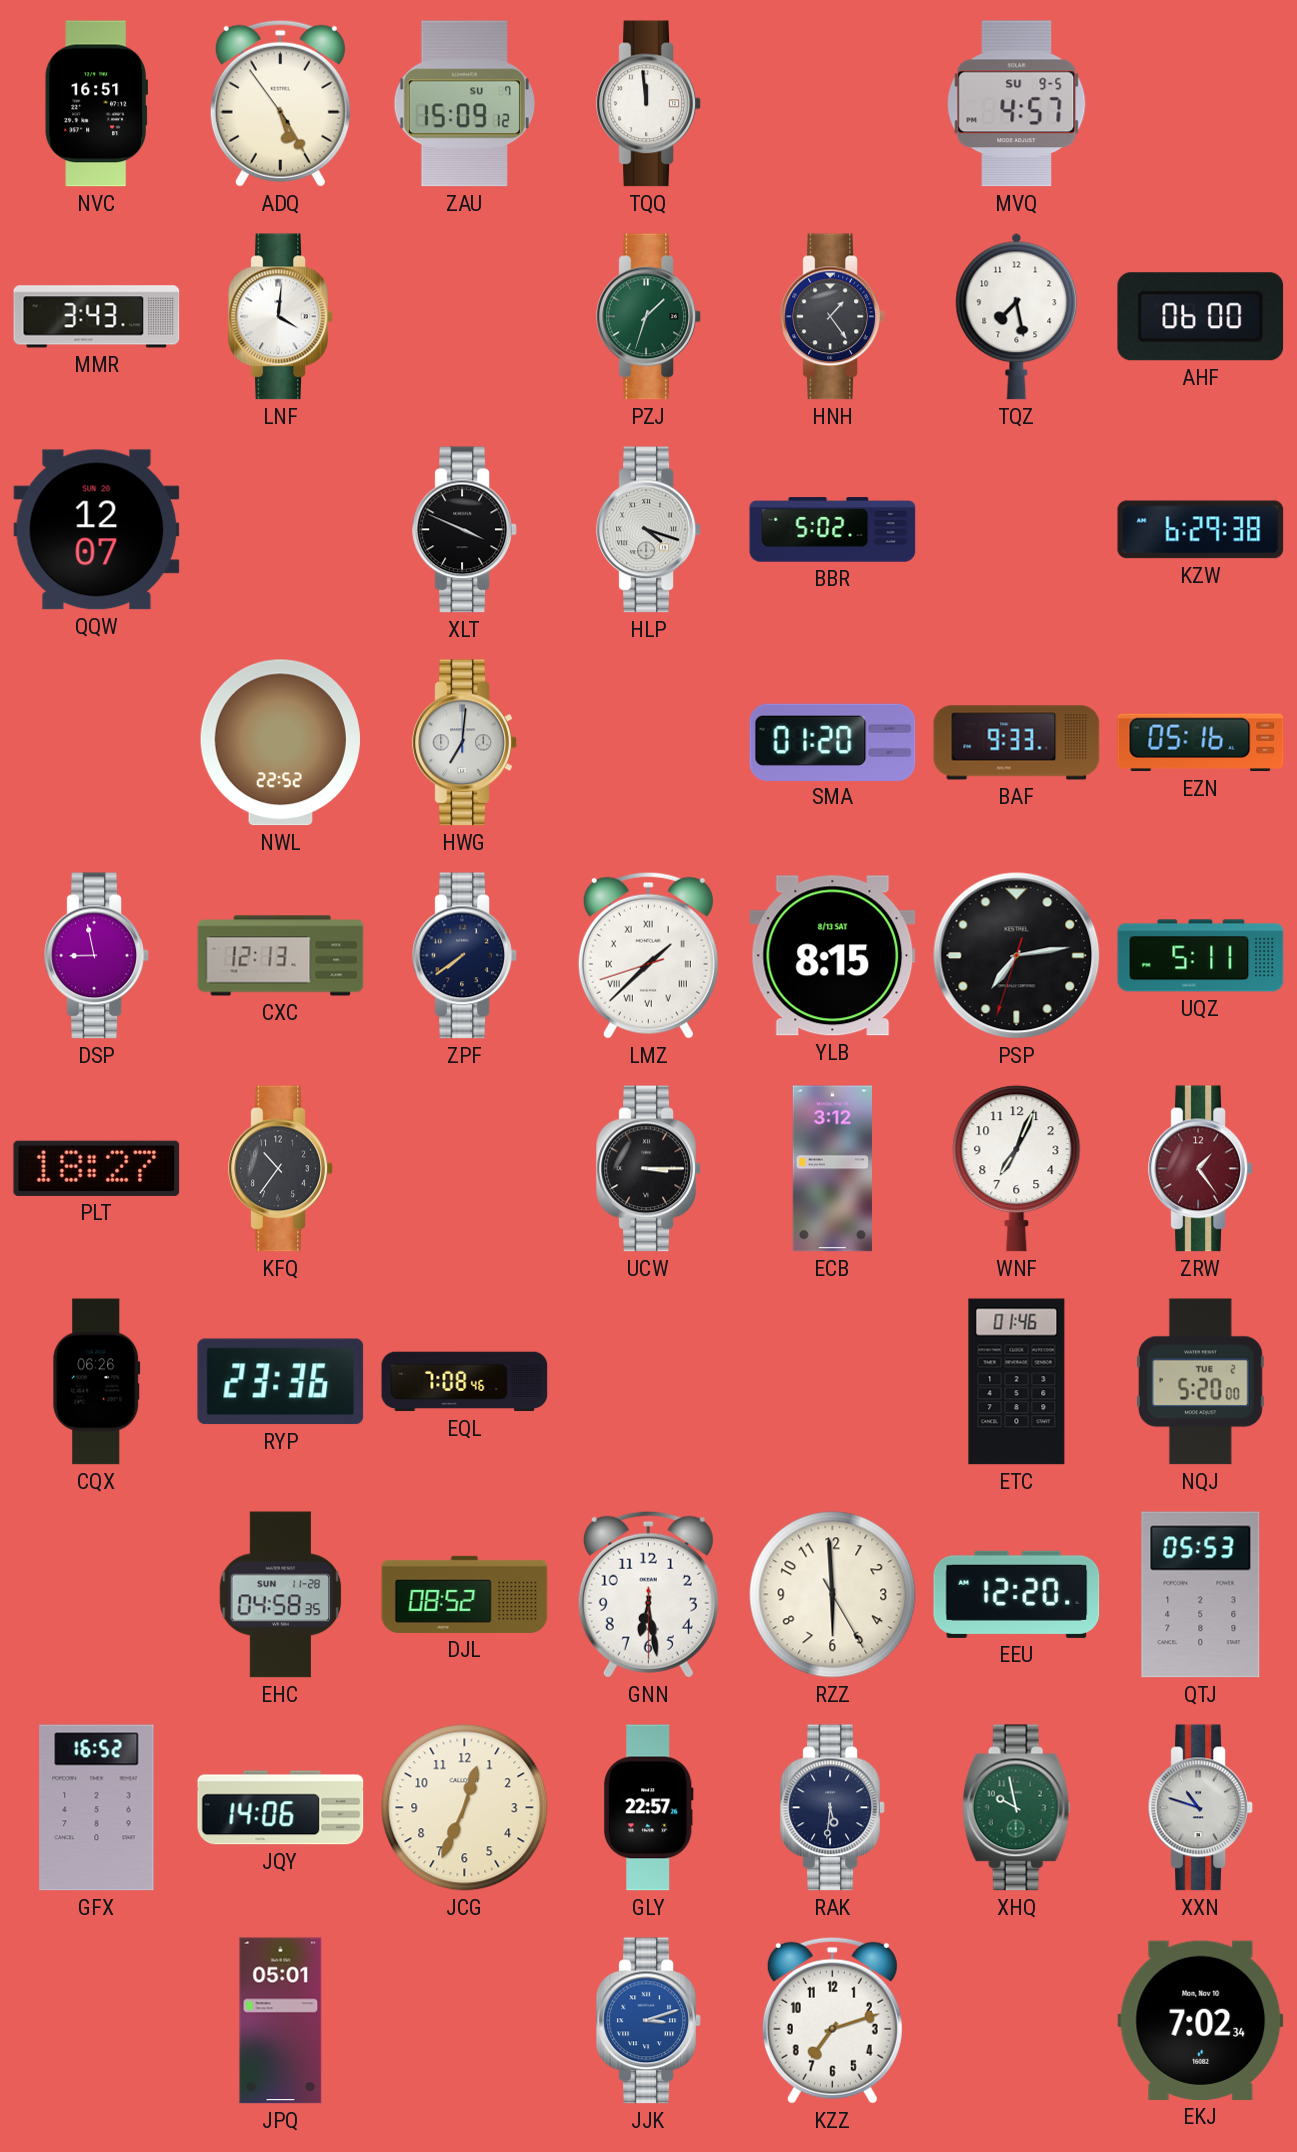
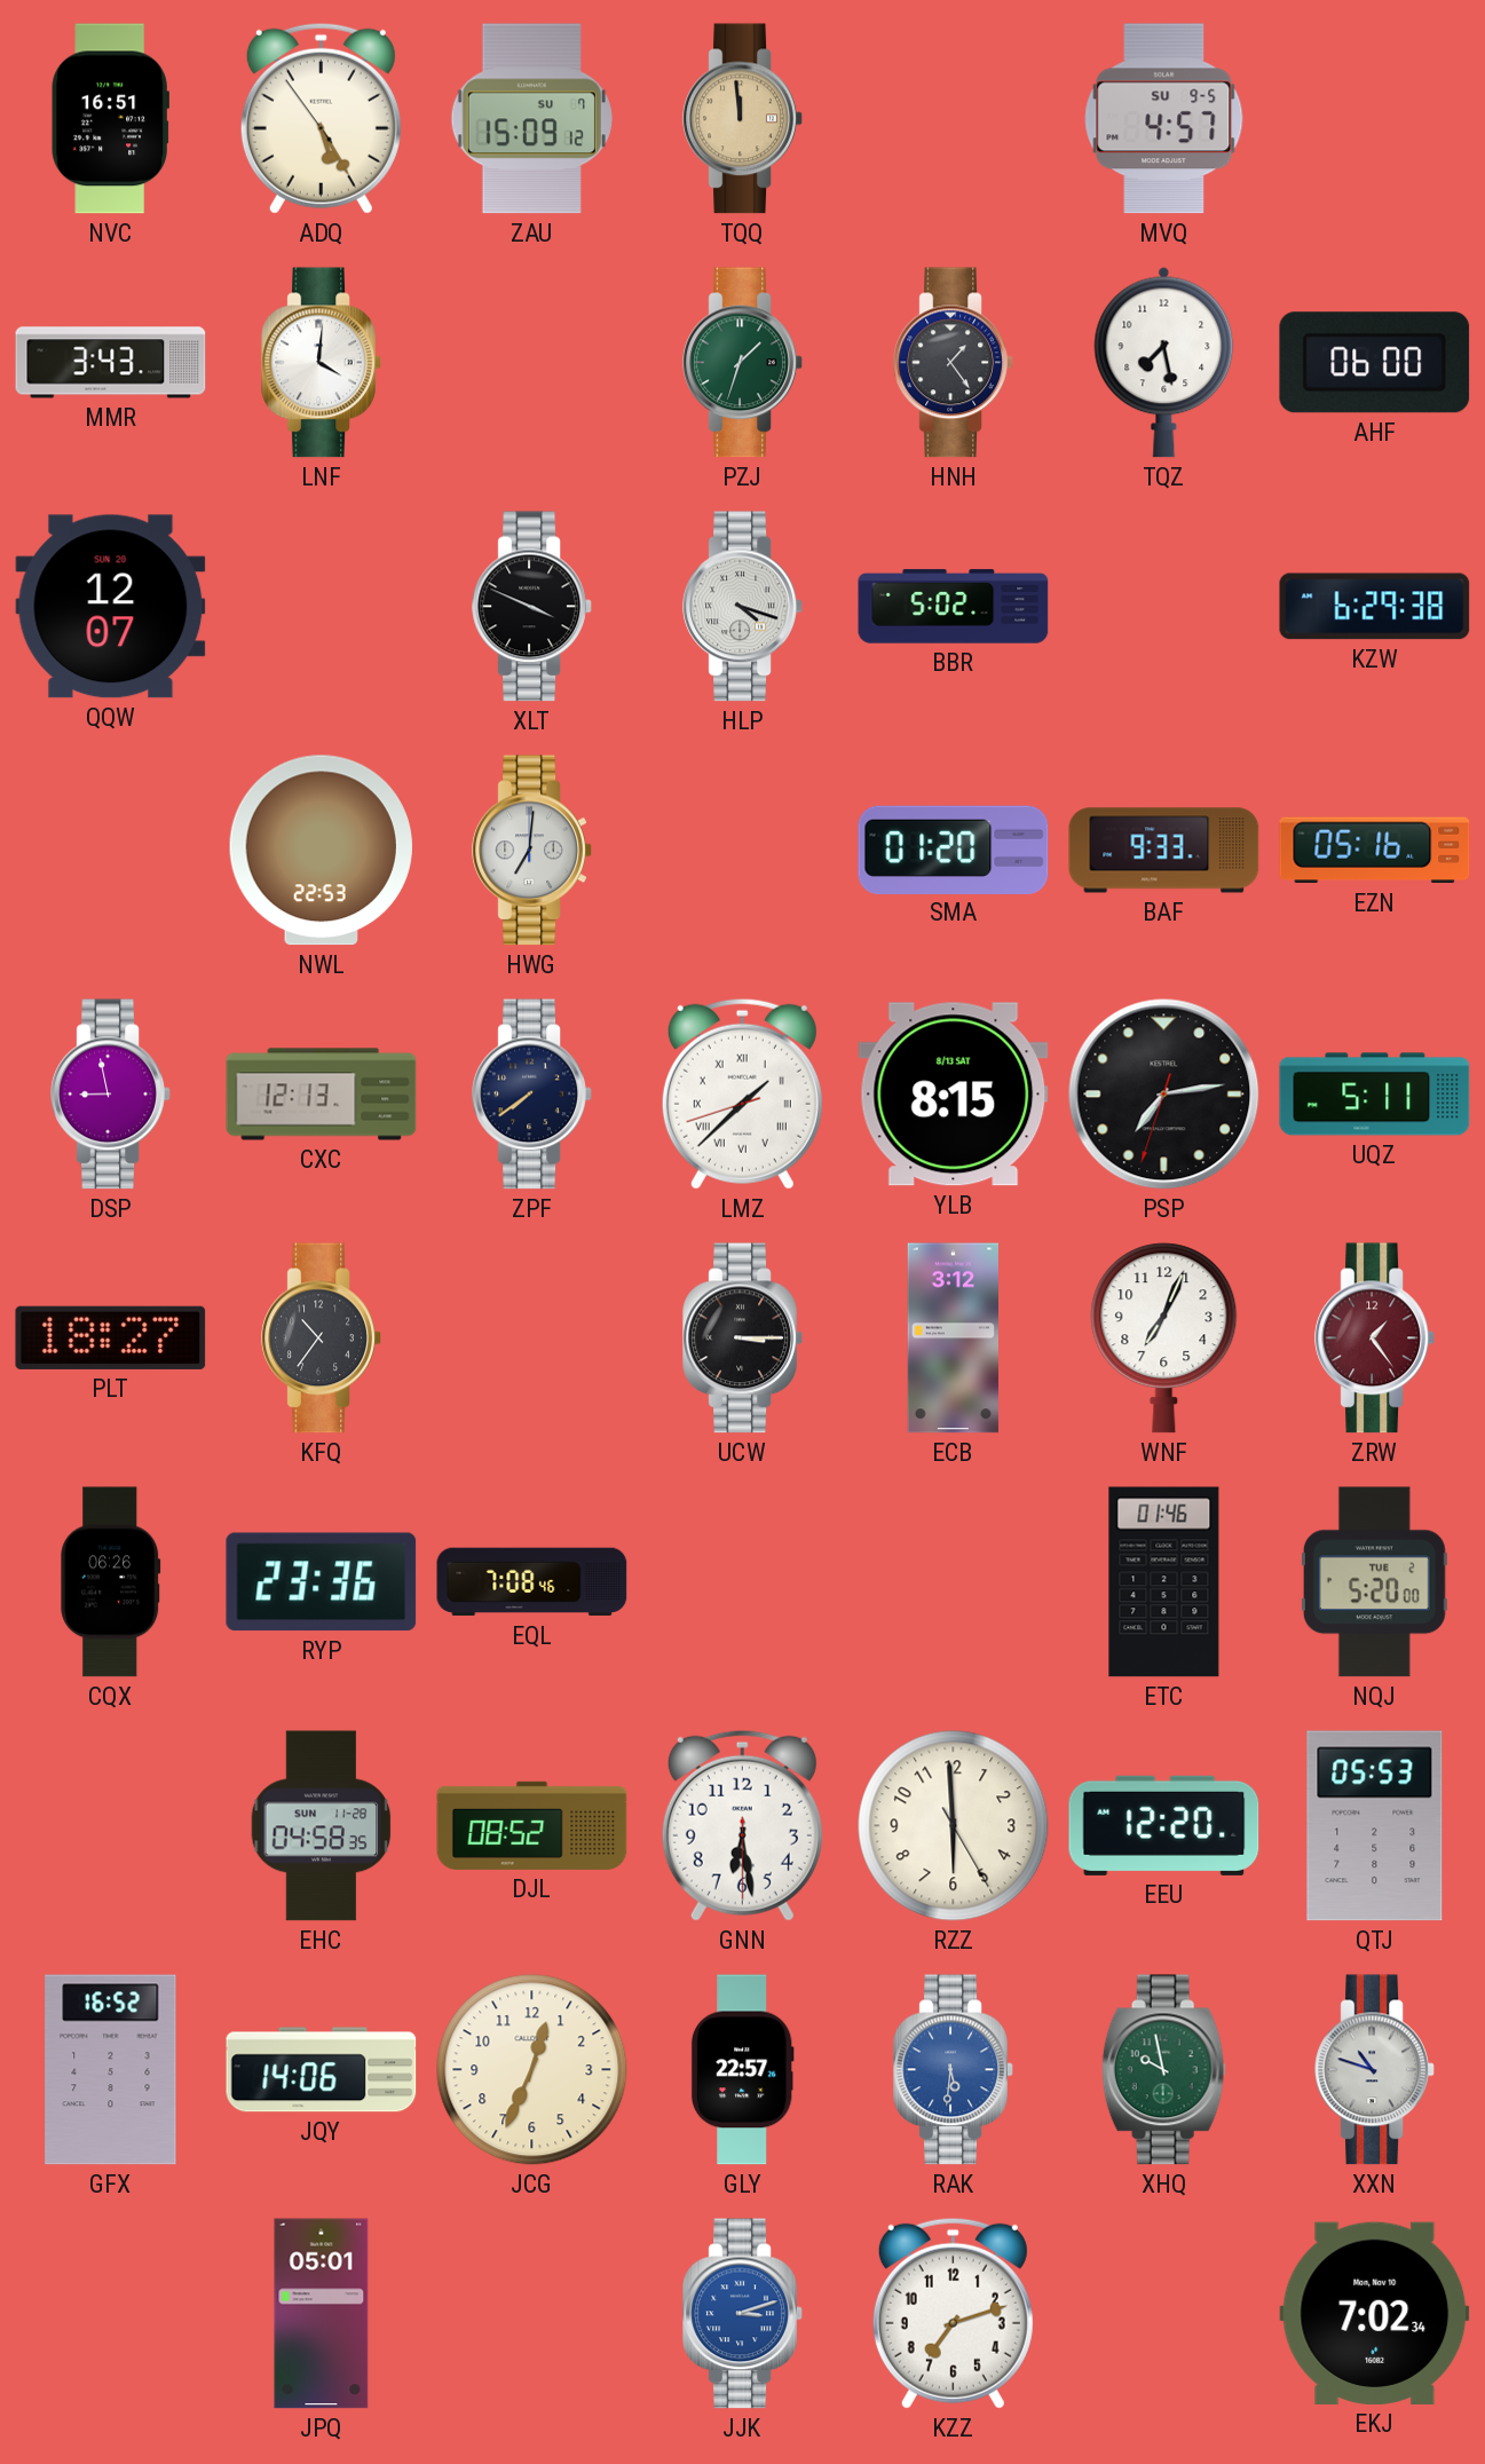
TQQ dial: white -> champagne
NWL: 22:52 -> 22:53
RAK dial: navy -> blue
